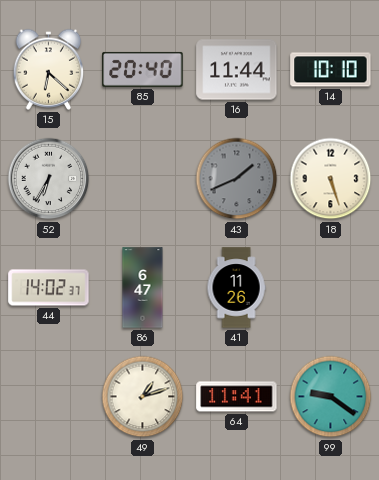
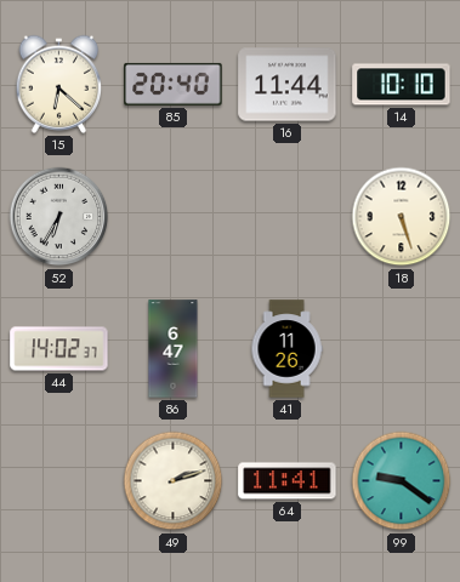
43: 1:41 -> none
49: 1:12 -> 2:12
